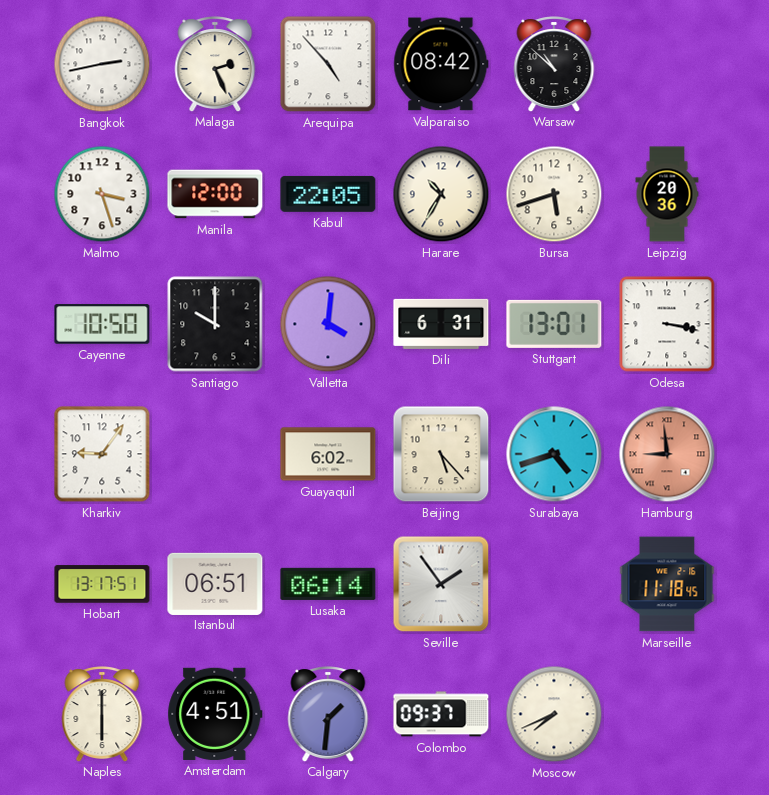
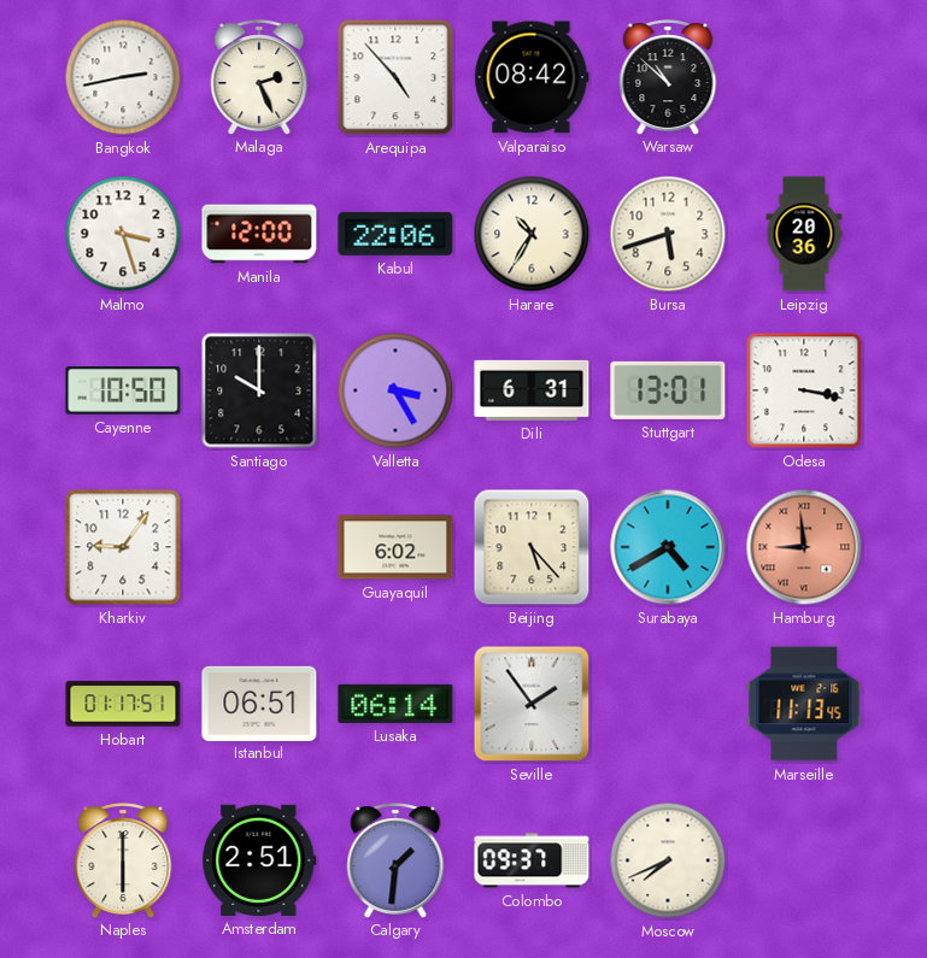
Kabul: 22:05 -> 22:06
Valletta: 4:01 -> 3:25
Surabaya: 4:42 -> 4:40
Hobart: 13:17 -> 01:17
Marseille: 11:18 -> 11:13
Amsterdam: 4:51 -> 2:51
